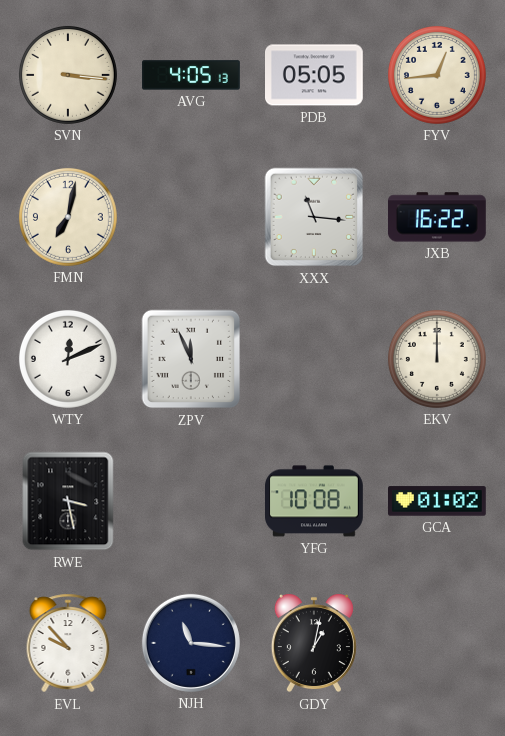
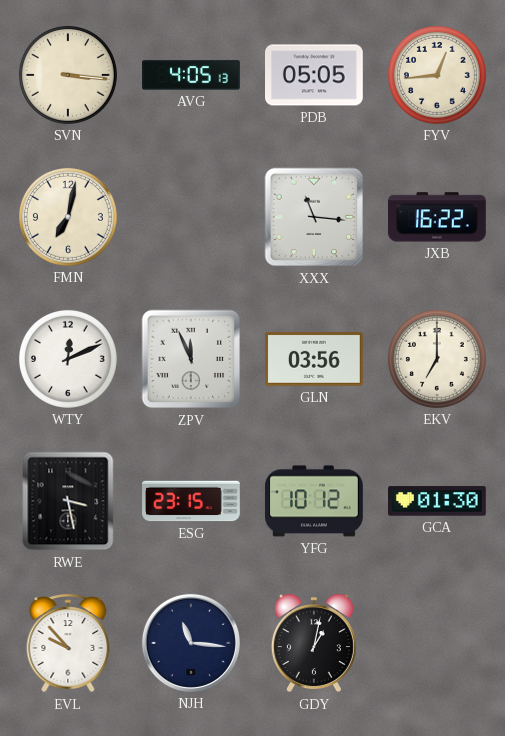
GLN: none -> 03:56
EKV: 12:00 -> 7:00
ESG: none -> 23:15
YFG: 10:08 -> 10:12
GCA: 01:02 -> 01:30
